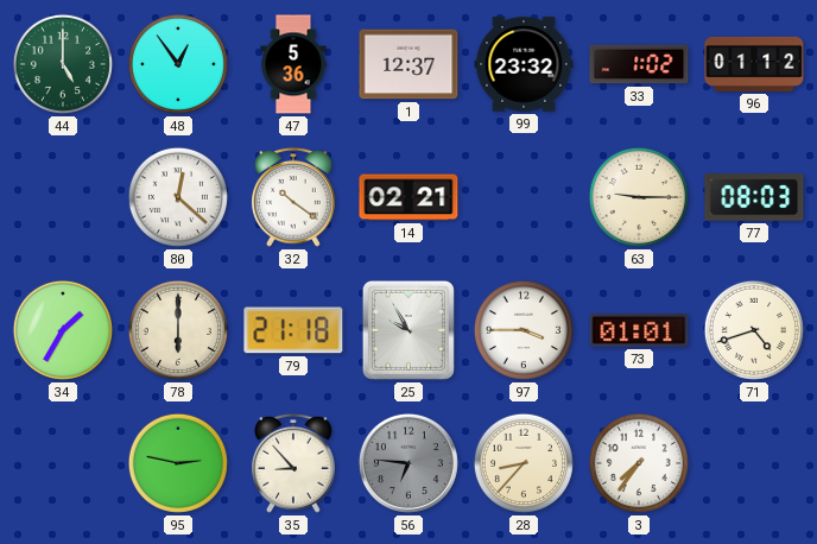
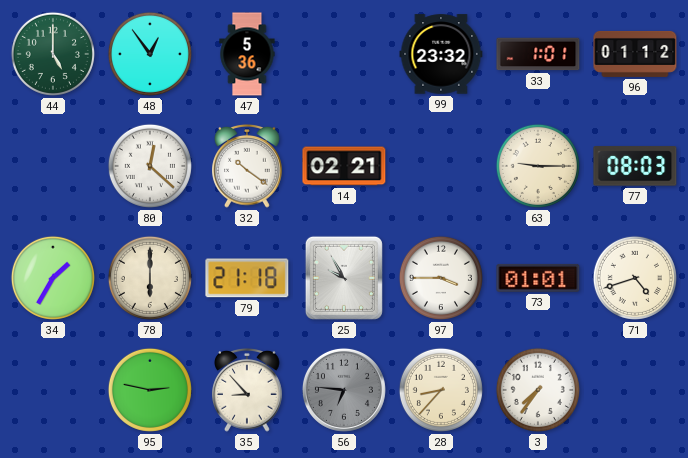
1: 12:37 -> none
33: 1:02 -> 1:01
